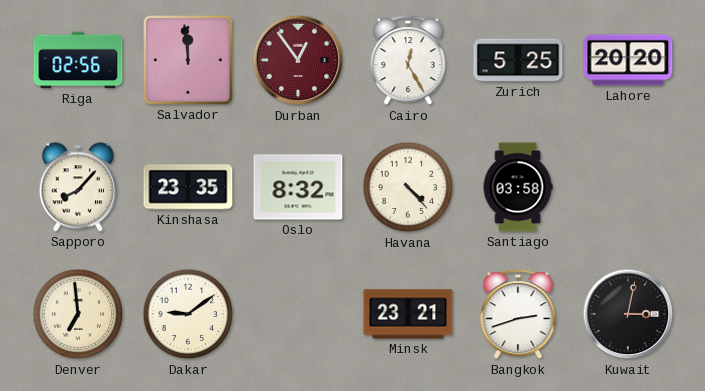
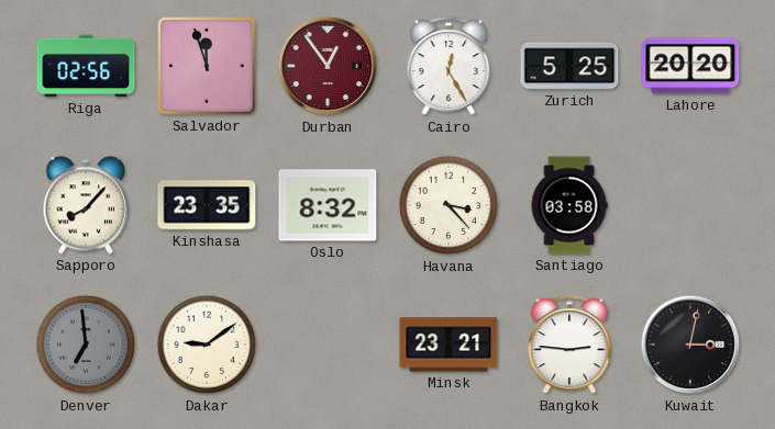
Salvador: 11:59 -> 11:57
Havana: 4:23 -> 3:23
Denver dial: cream -> grey
Bangkok: 2:42 -> 2:46
